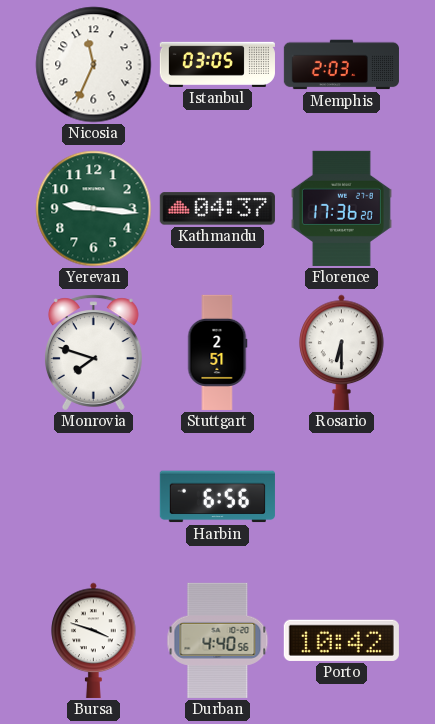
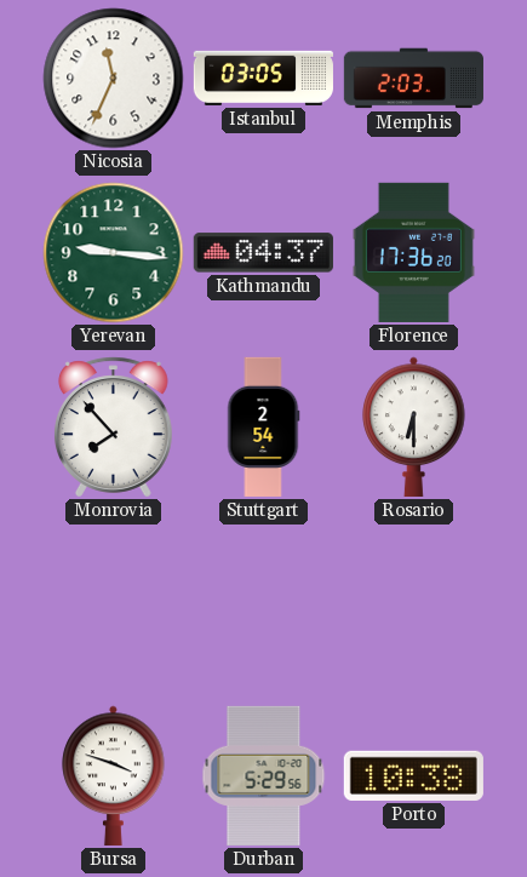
Monrovia: 7:48 -> 7:53
Stuttgart: 2:51 -> 2:54
Harbin: 6:56 -> none
Durban: 4:40 -> 5:29
Porto: 10:42 -> 10:38
